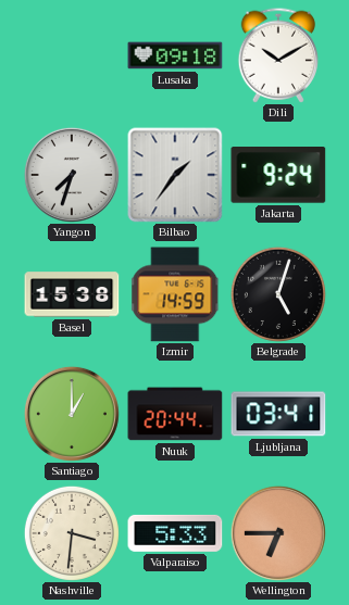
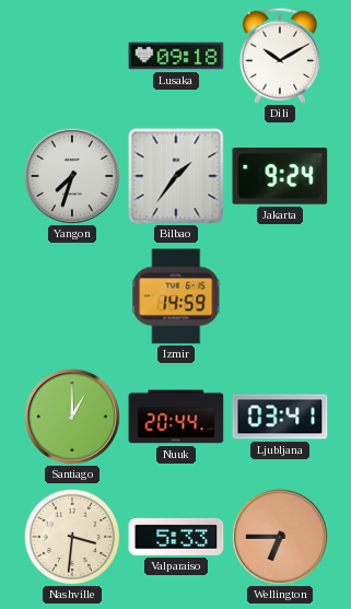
Basel: 15:38 -> none
Belgrade: 5:03 -> none
